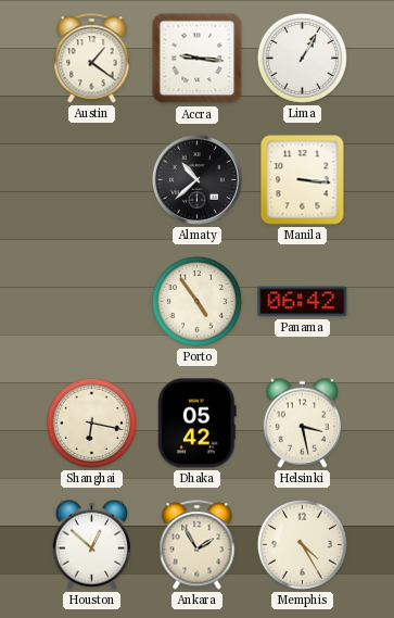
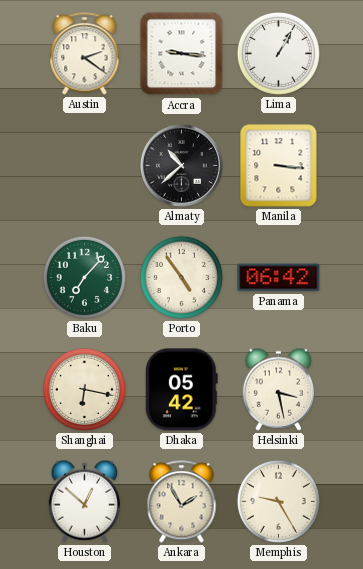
Austin: 1:21 -> 2:21
Baku: none -> 7:07
Memphis: 4:25 -> 9:25
